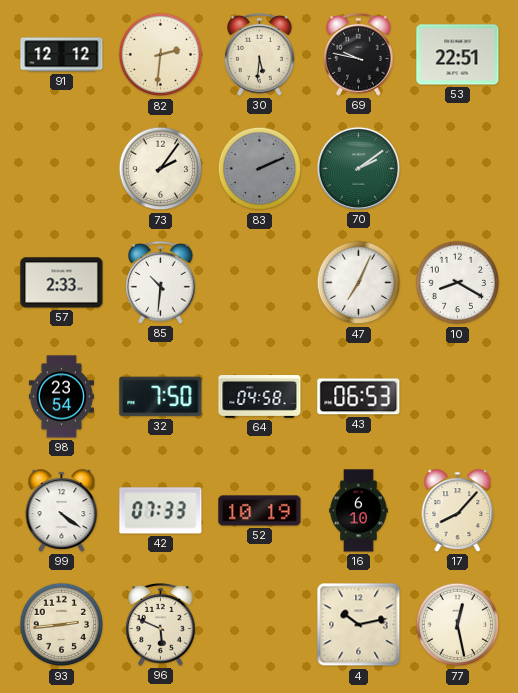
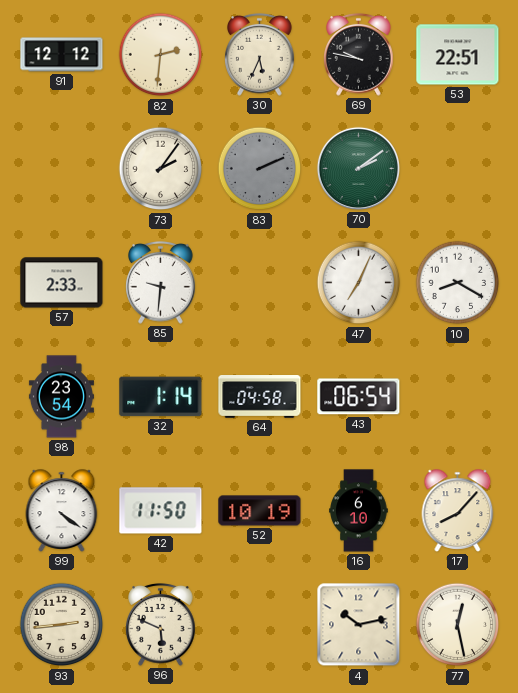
30: 5:31 -> 5:34
85: 10:31 -> 9:31
32: 7:50 -> 1:14
43: 06:53 -> 06:54
42: 07:33 -> 11:50
